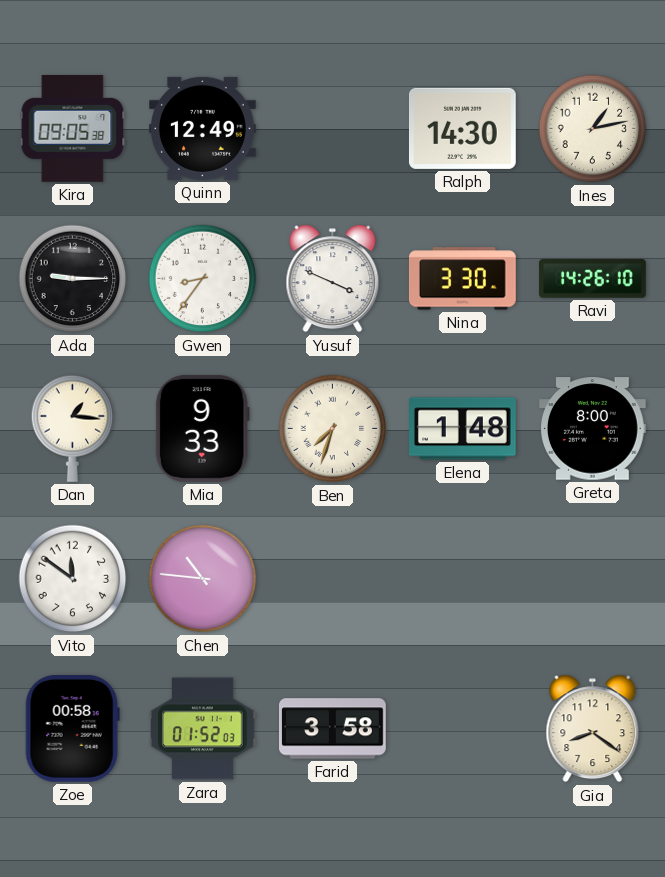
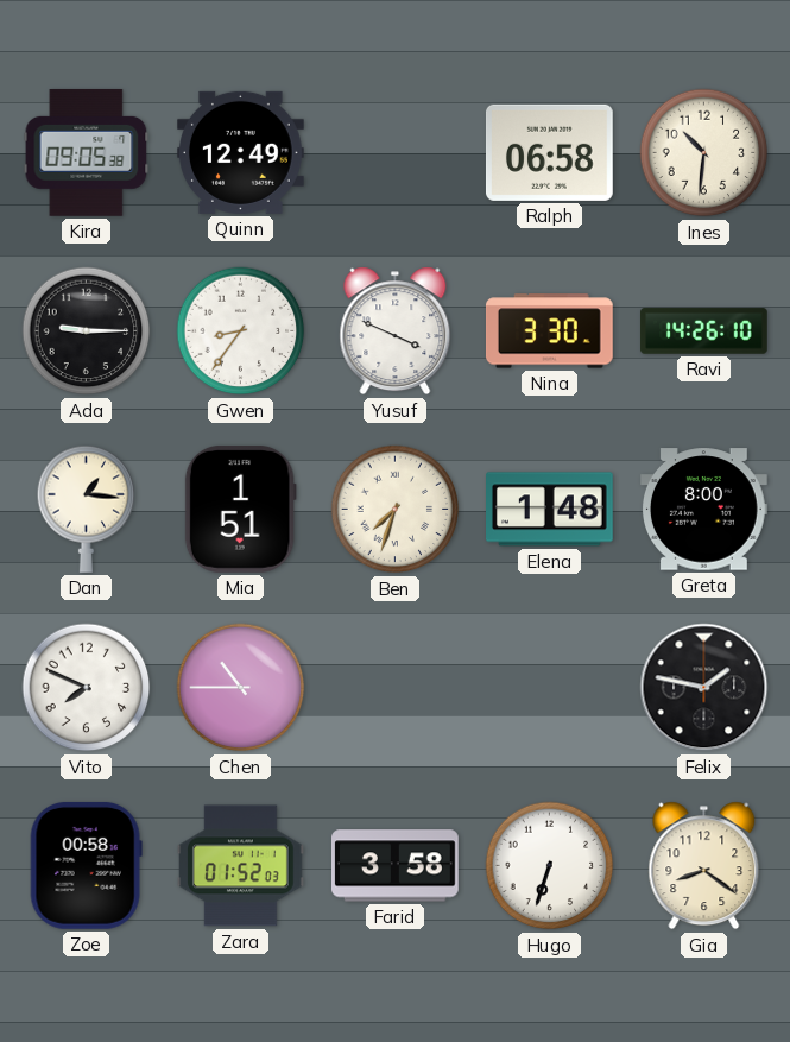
Ralph: 14:30 -> 06:58
Ines: 1:13 -> 10:31
Mia: 9:33 -> 1:51
Vito: 11:51 -> 7:49
Chen: 10:46 -> 10:45
Felix: none -> 1:47
Hugo: none -> 6:33
